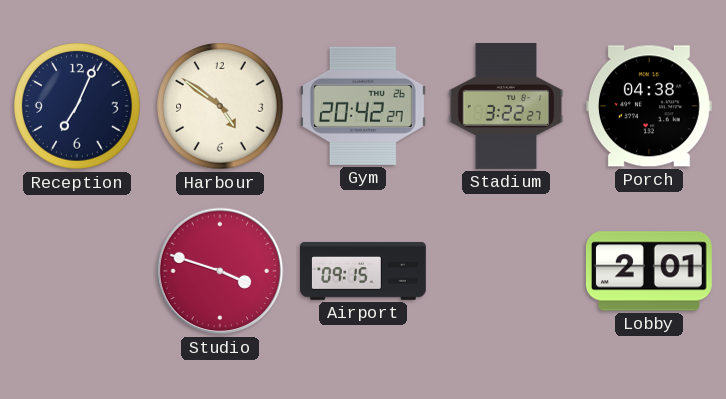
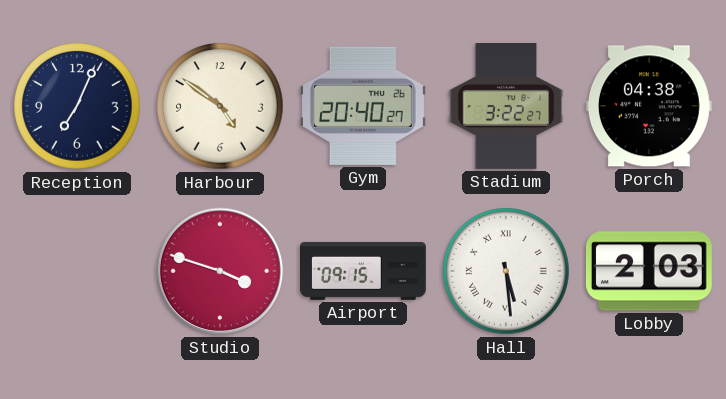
Gym: 20:42 -> 20:40
Hall: none -> 5:29
Lobby: 2:01 -> 2:03
